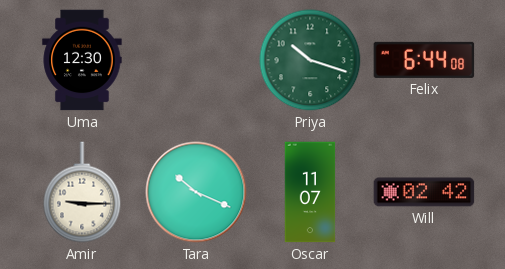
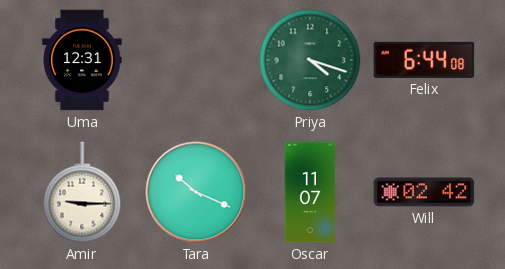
Uma: 12:30 -> 12:31
Priya: 10:18 -> 4:18
